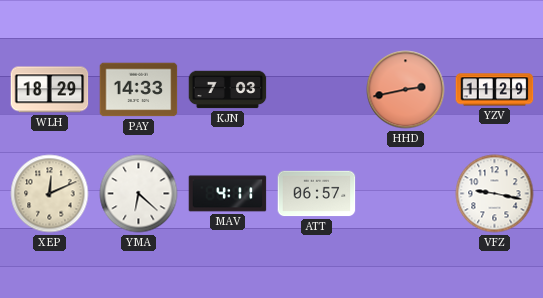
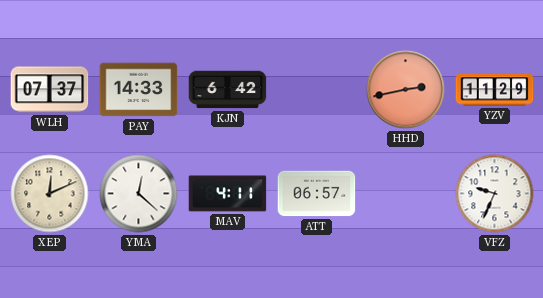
WLH: 18:29 -> 07:37
KJN: 7:03 -> 6:42
YMA: 6:22 -> 12:22
VFZ: 9:17 -> 9:34
